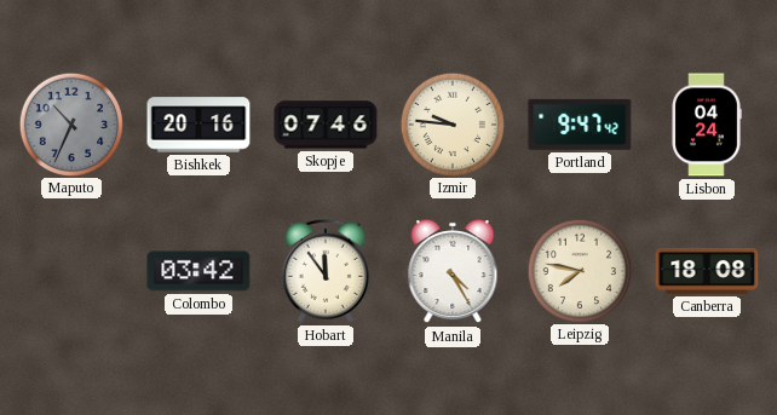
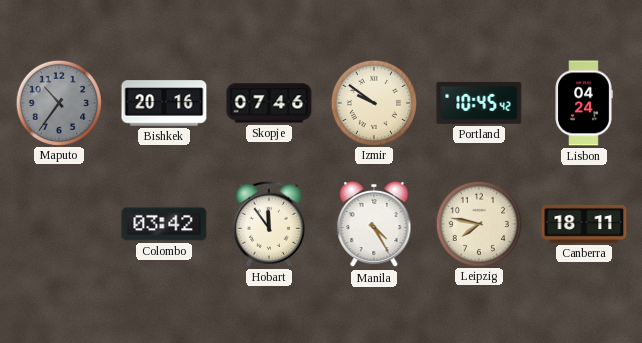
Maputo: 10:34 -> 10:36
Izmir: 9:46 -> 9:51
Portland: 9:47 -> 10:45
Canberra: 18:08 -> 18:11
